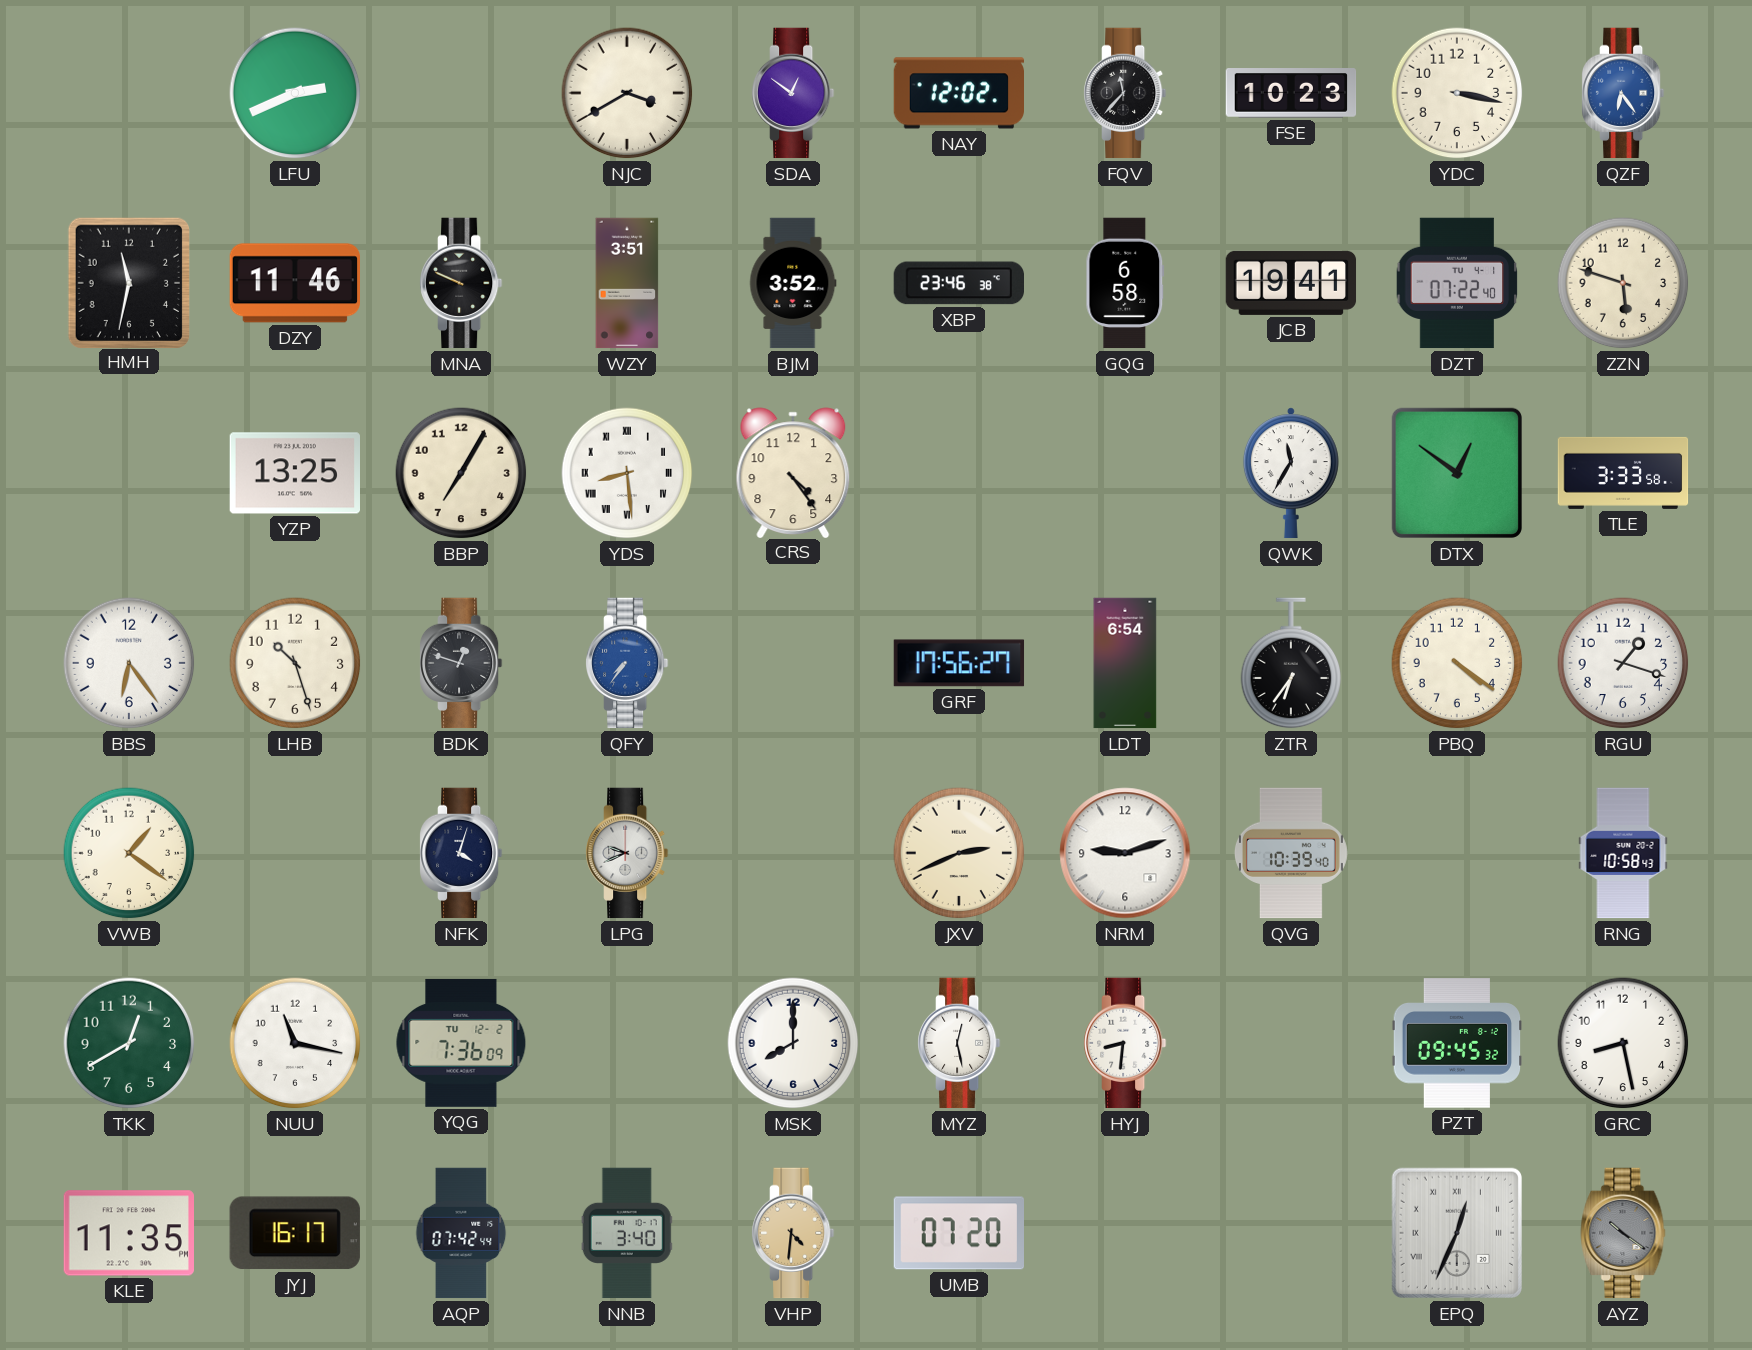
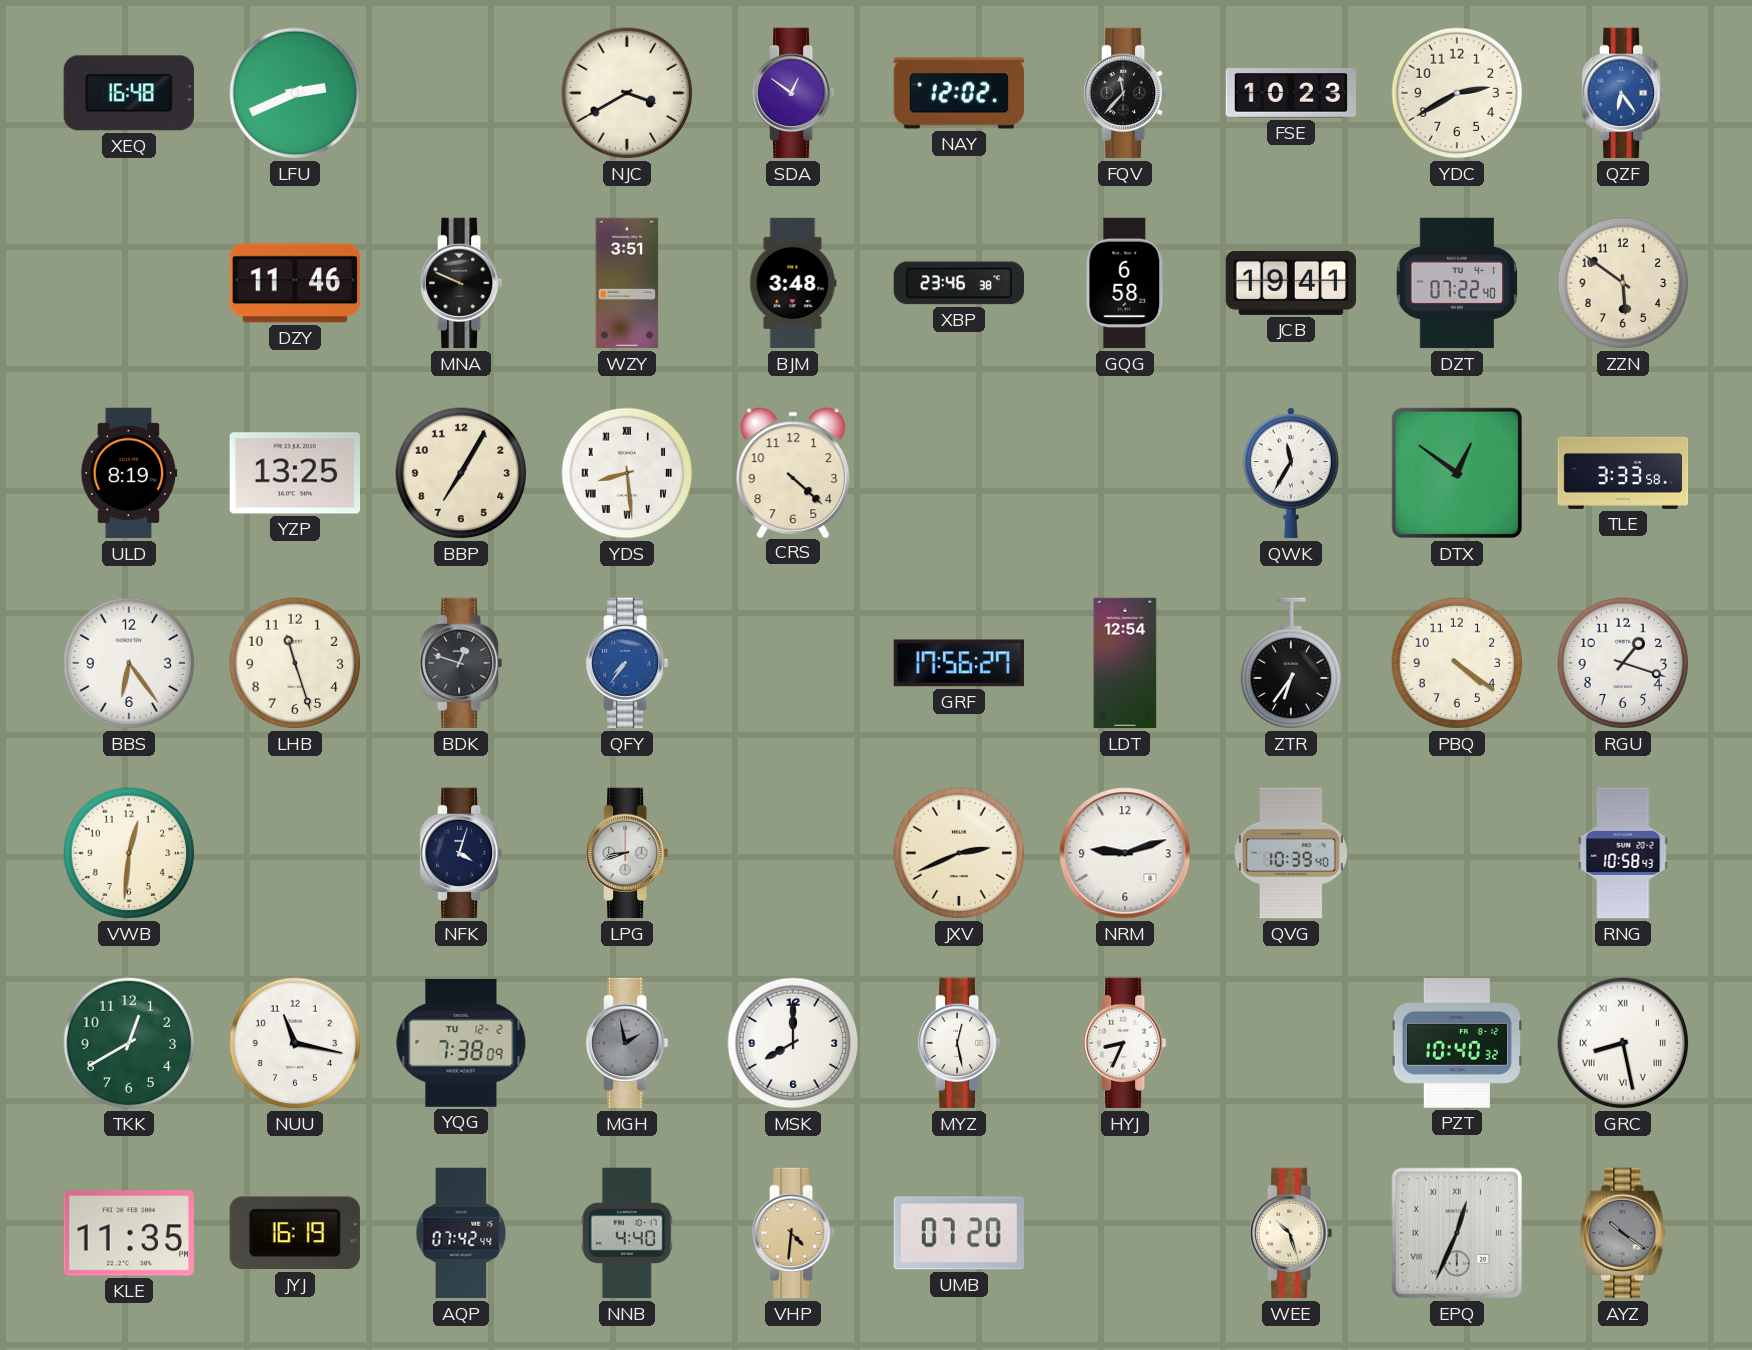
XEQ: none -> 16:48
YDC: 3:17 -> 2:40
HMH: 11:32 -> none
BJM: 3:52 -> 3:48
ZZN: 5:48 -> 5:51
ULD: none -> 8:19
CRS: 4:24 -> 4:22
LHB: 10:27 -> 11:27
LDT: 6:54 -> 12:54
VWB: 1:21 -> 12:31
LPG: 9:41 -> 8:42
YQG: 7:36 -> 7:38
MGH: none -> 1:58
HYJ: 8:31 -> 8:34
PZT: 09:45 -> 10:40
GRC numerals: Arabic -> Roman
JYJ: 16:17 -> 16:19
NNB: 3:40 -> 4:40
WEE: none -> 10:27
